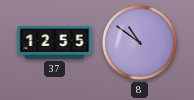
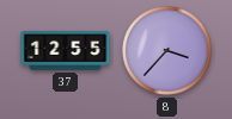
8: 10:51 -> 3:37
